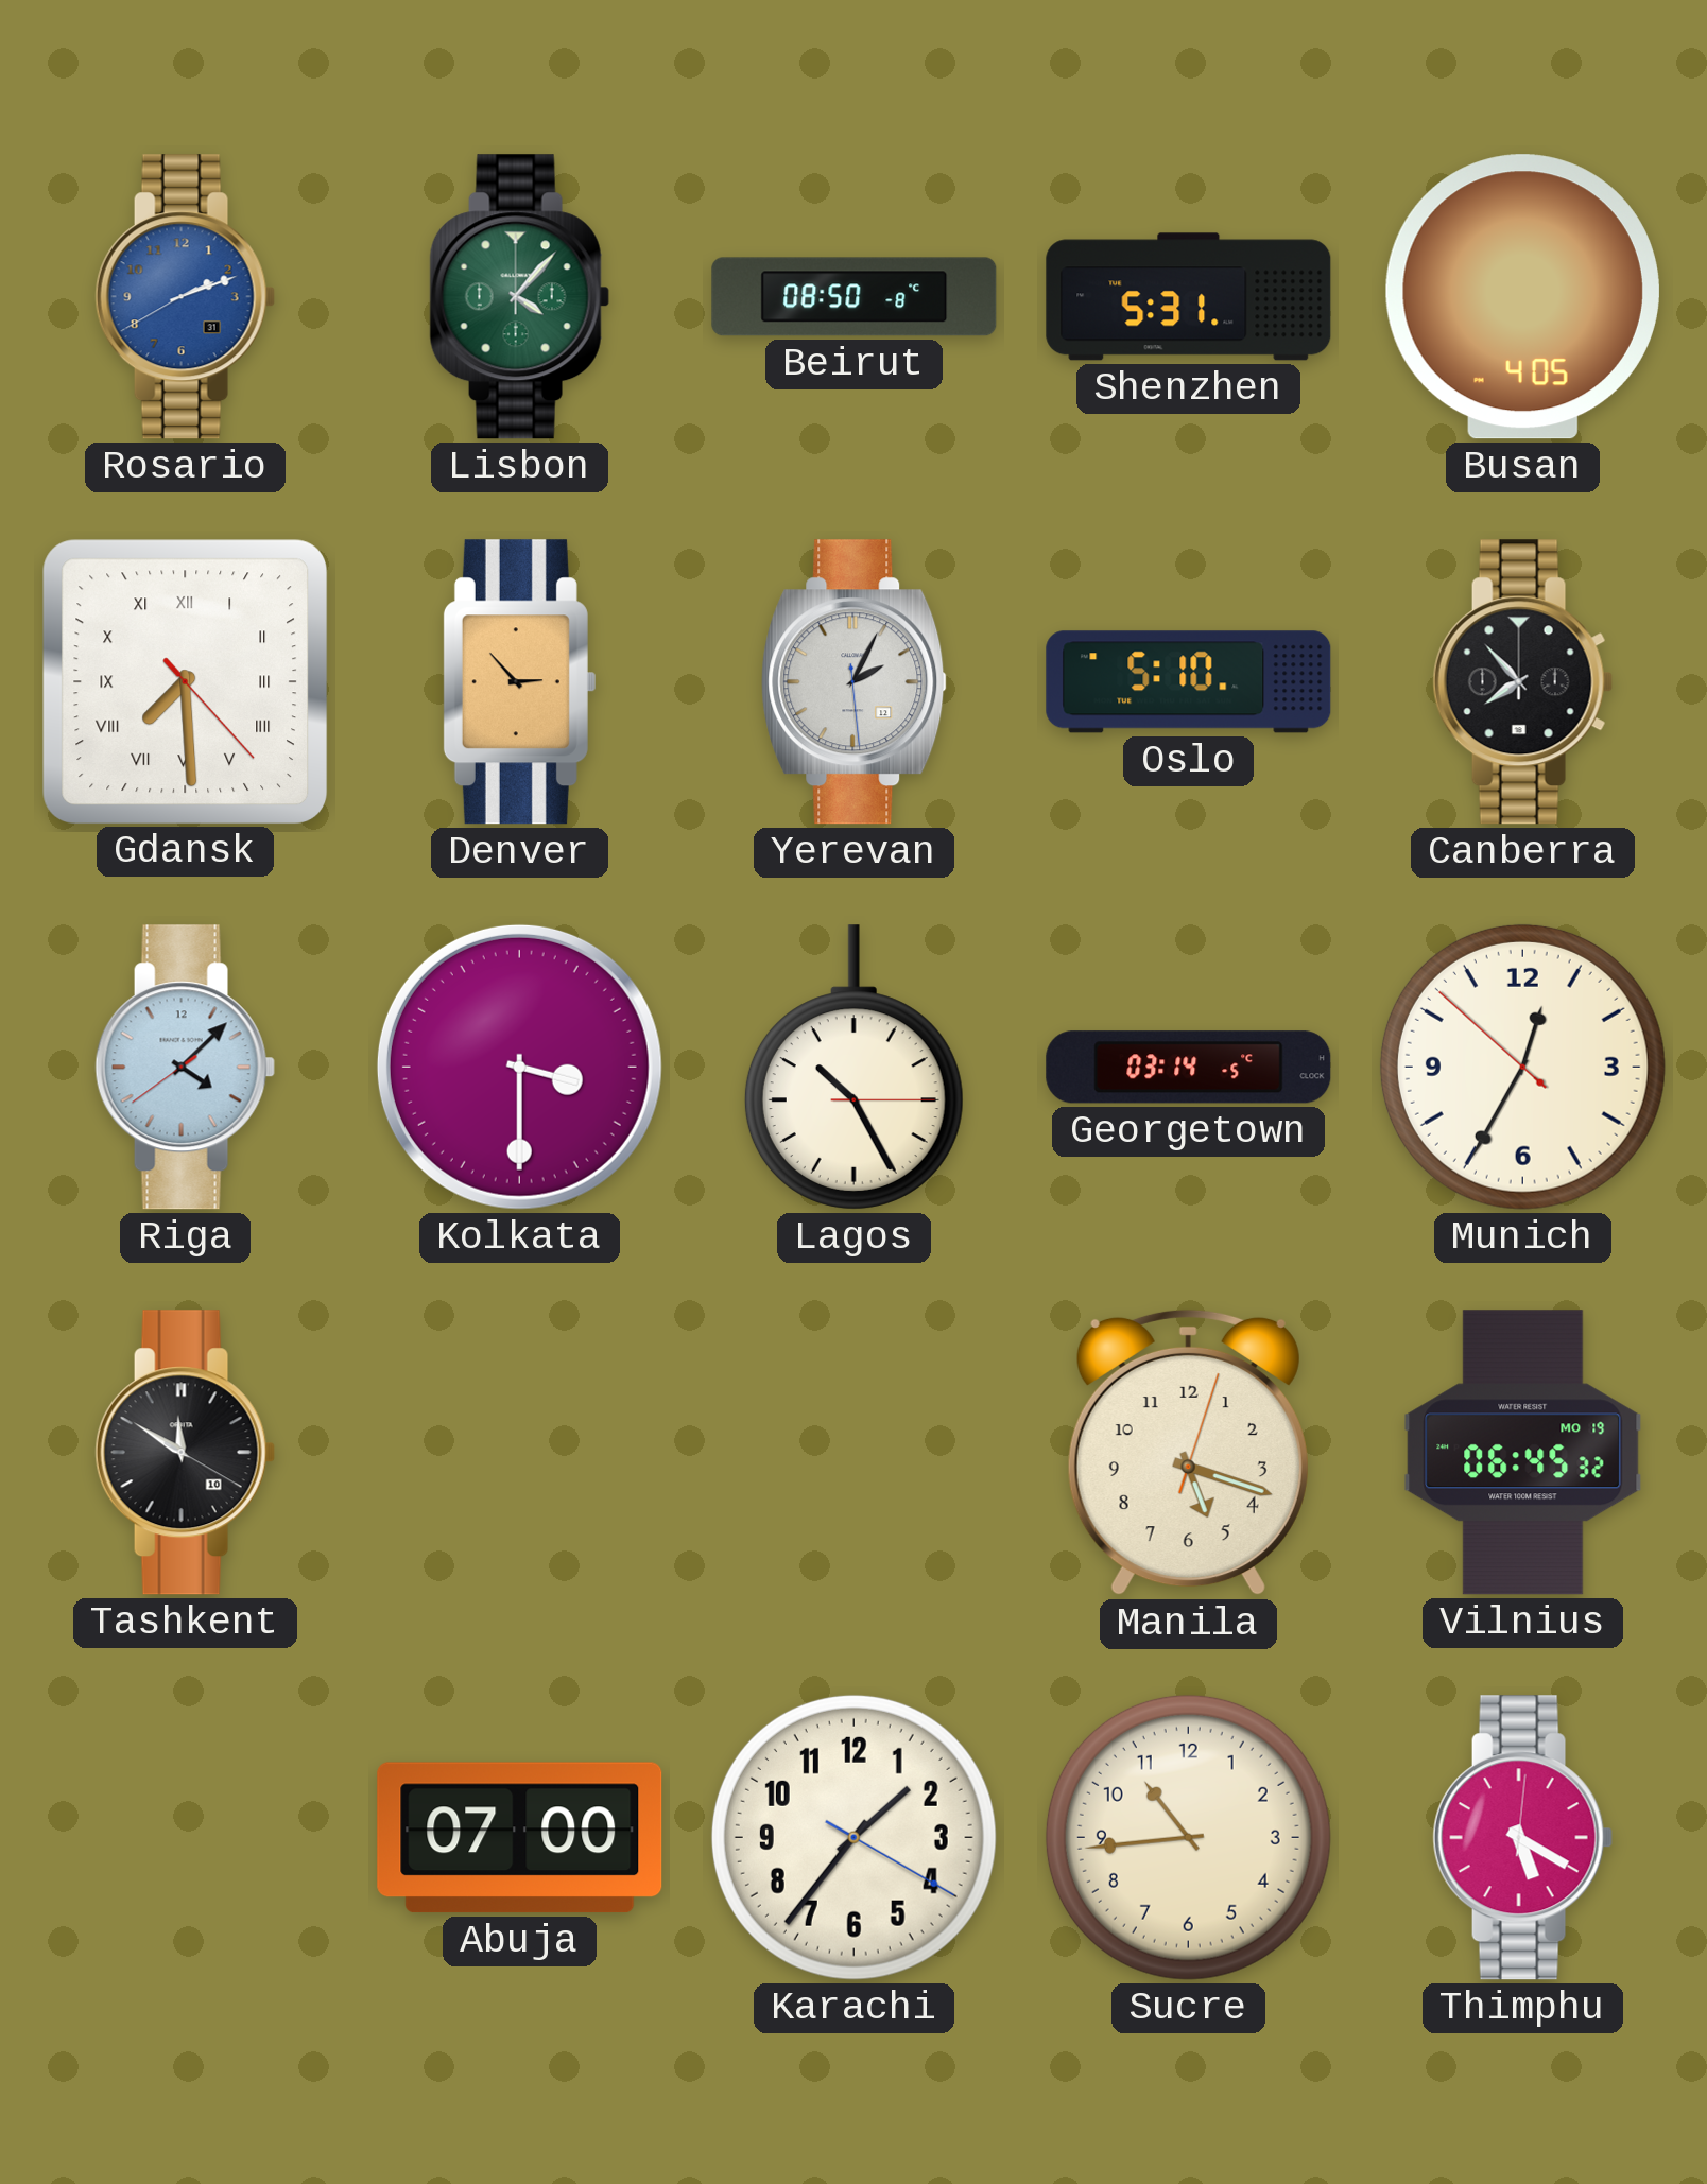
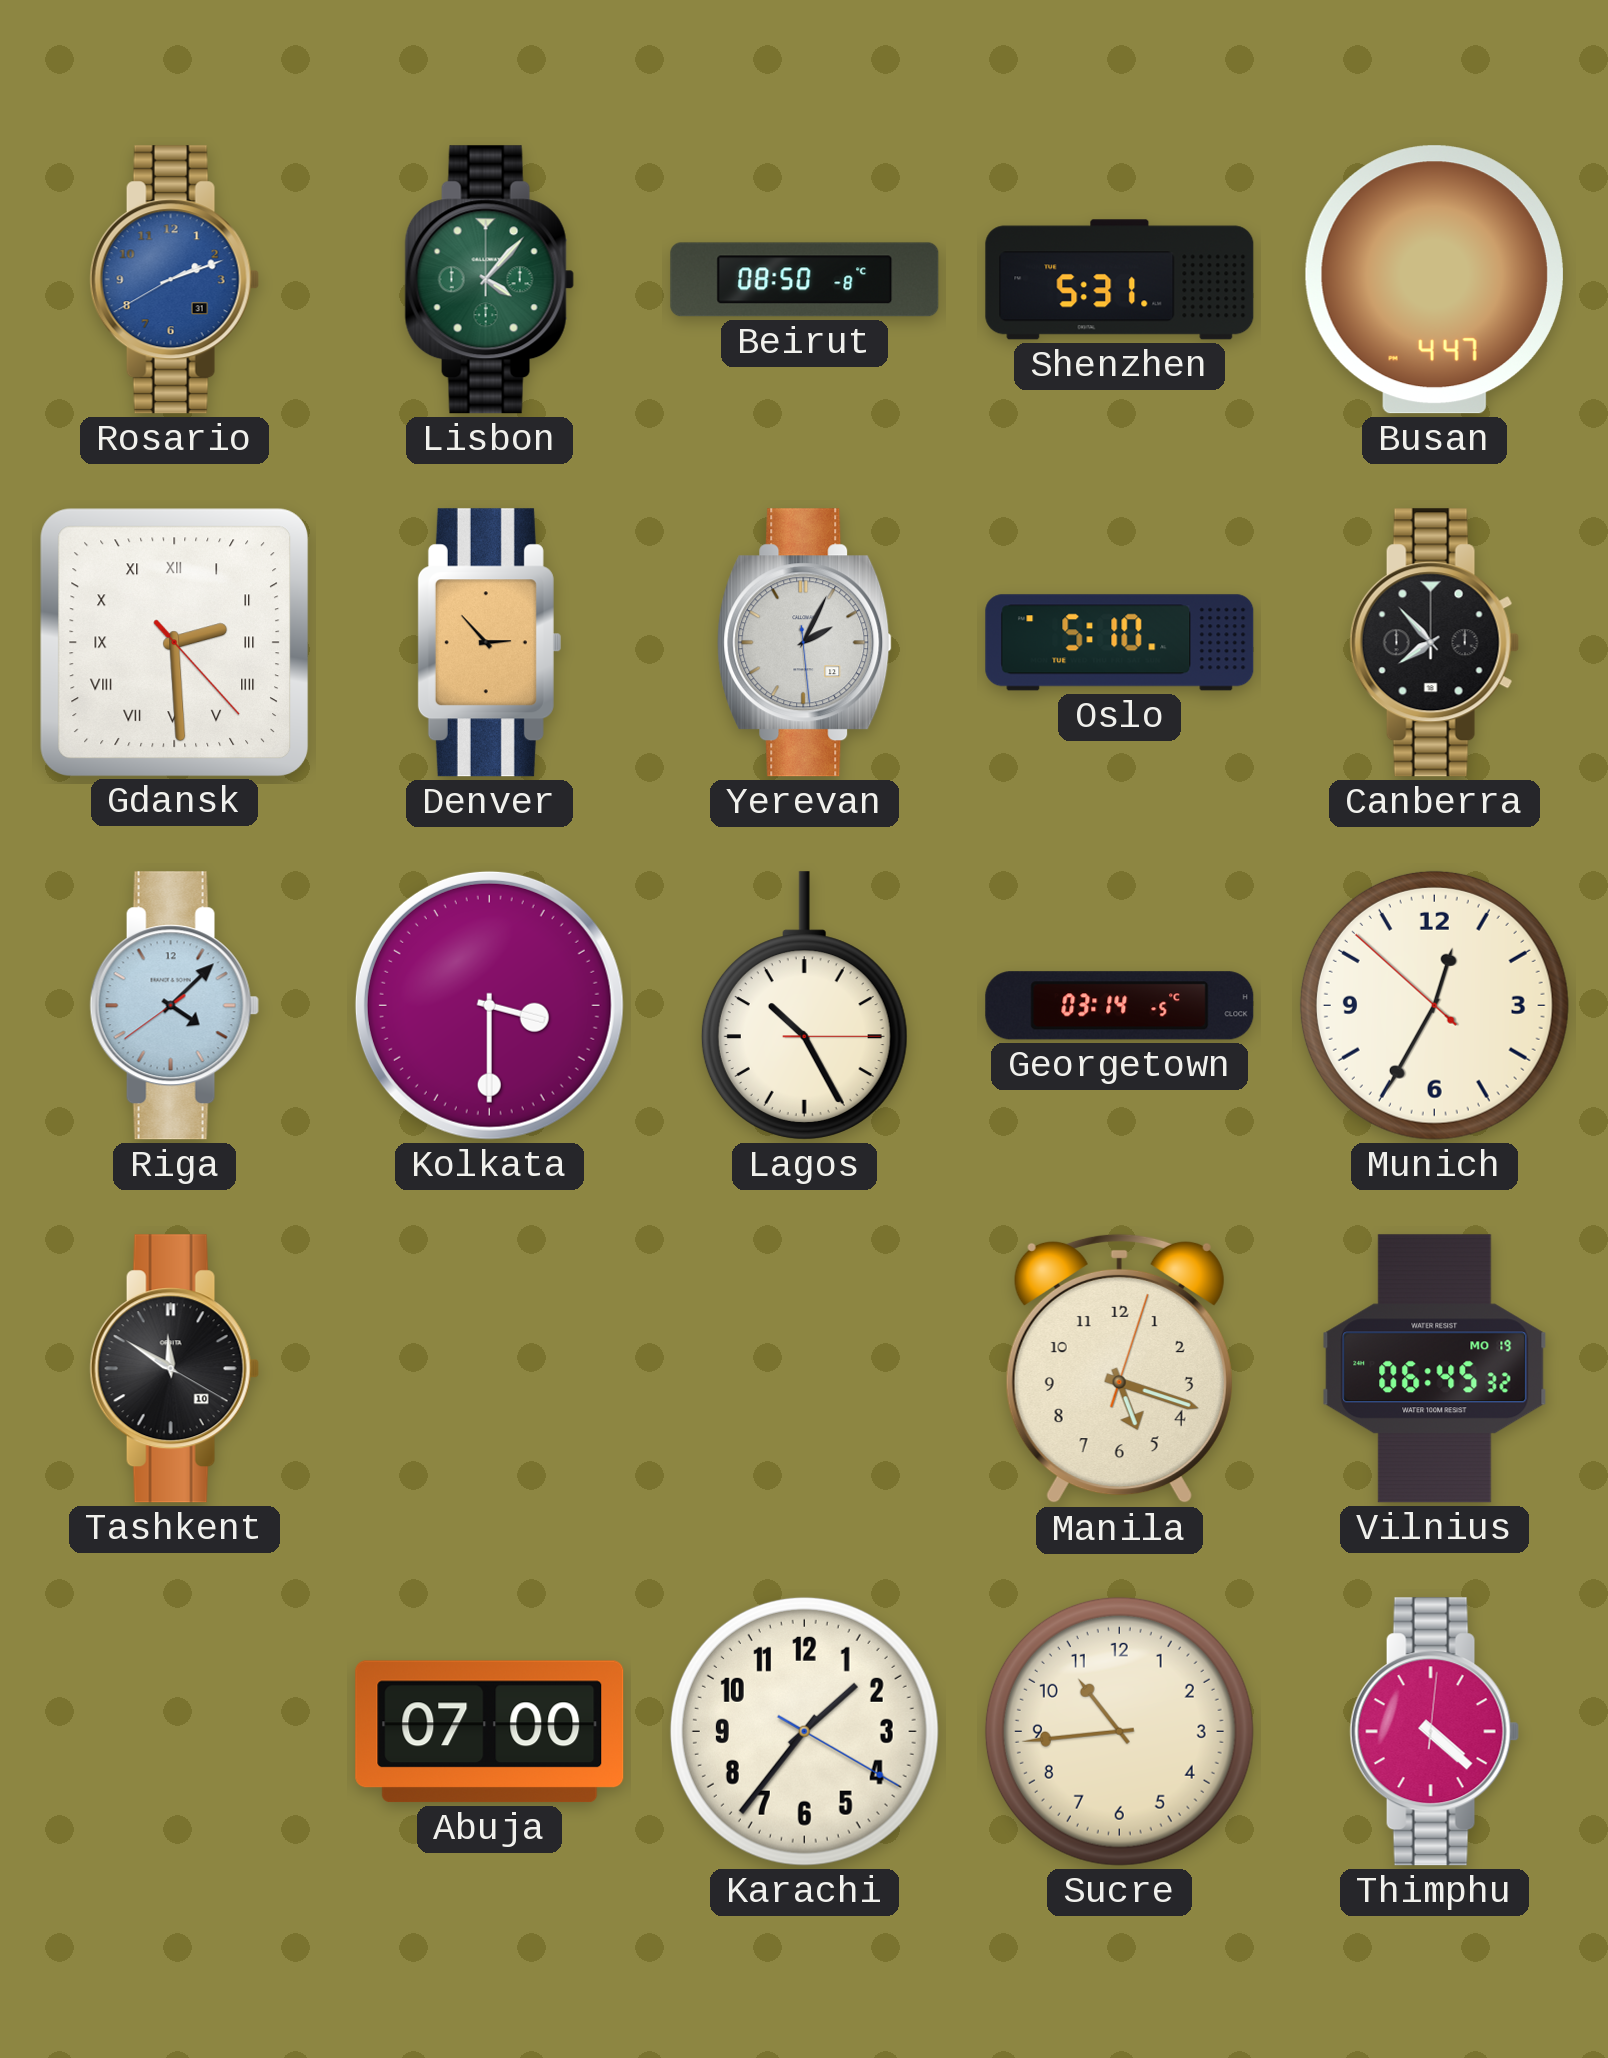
Busan: 4:05 -> 4:47
Gdansk: 7:29 -> 2:29
Thimphu: 5:20 -> 4:22
